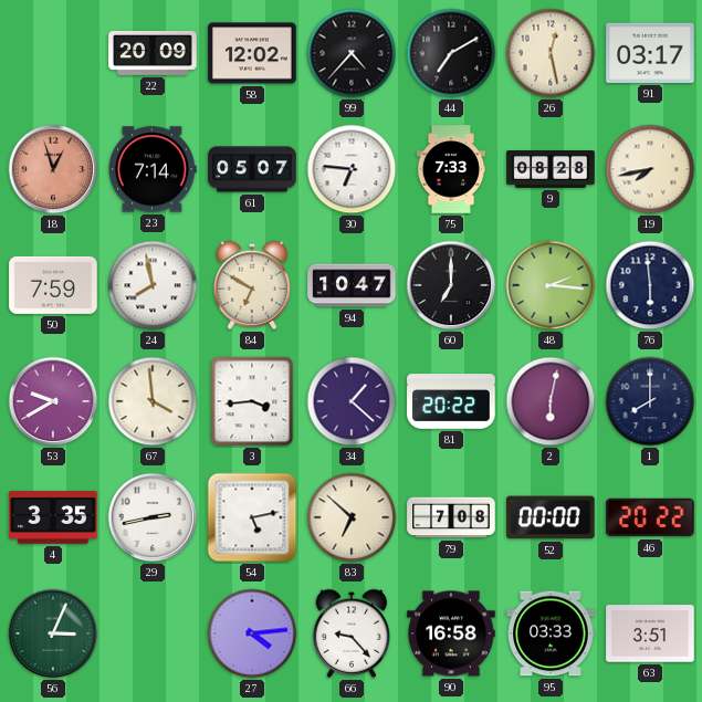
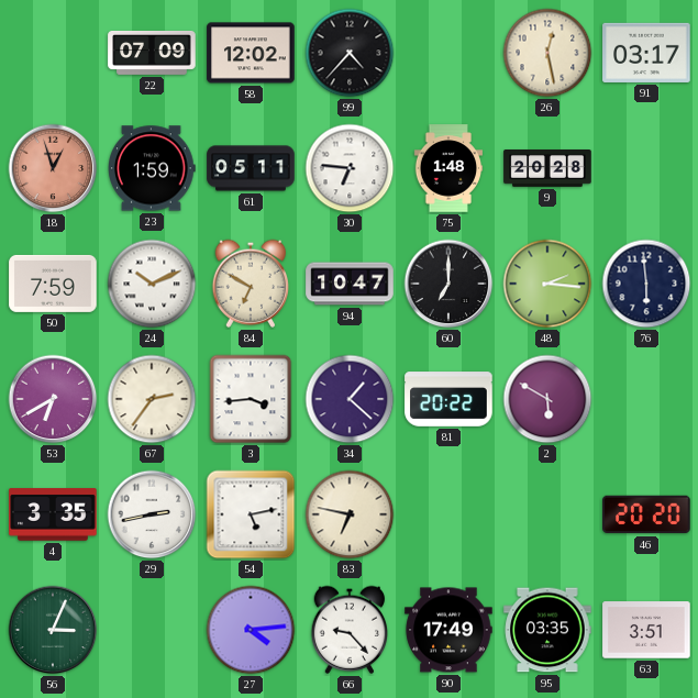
22: 20:09 -> 07:09
44: 7:10 -> none
23: 7:14 -> 1:59
61: 05:07 -> 05:11
75: 7:33 -> 1:48
9: 08:28 -> 20:28
19: 7:43 -> none
24: 7:58 -> 10:11
53: 9:40 -> 6:40
67: 3:59 -> 2:36
2: 6:02 -> 5:50
1: 8:00 -> none
83: 6:52 -> 6:47
79: 7:08 -> none
52: 00:00 -> none
46: 20:22 -> 20:20
90: 16:58 -> 17:49
95: 03:33 -> 03:35
